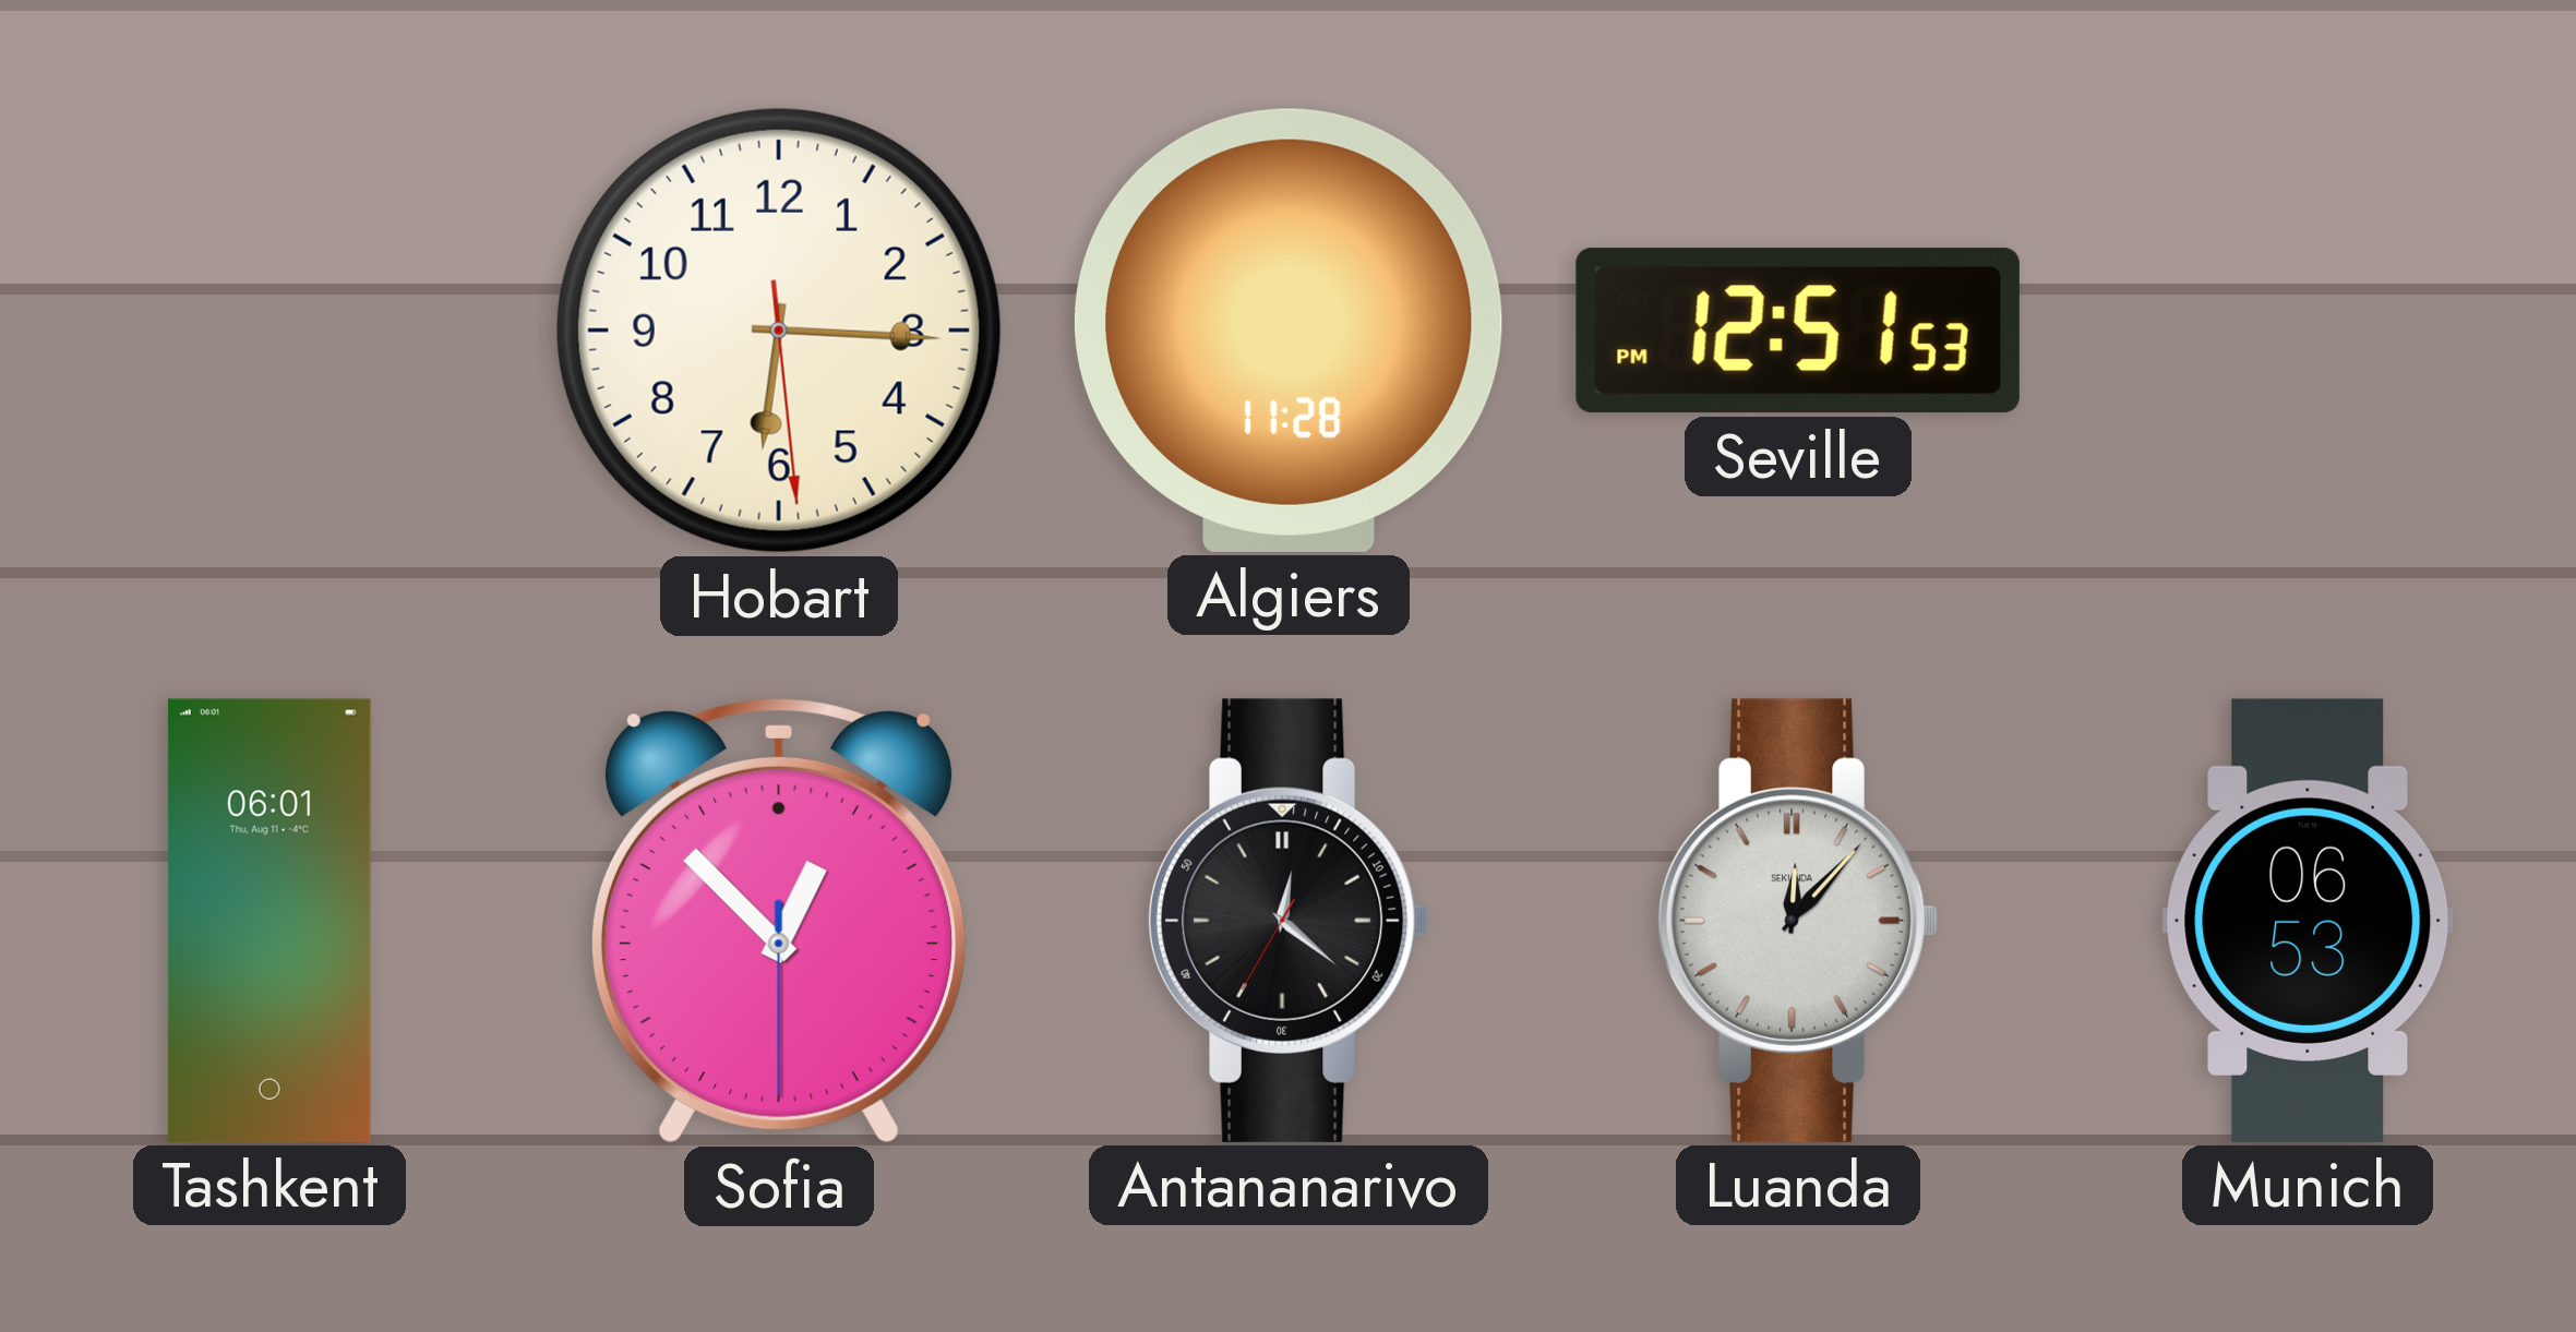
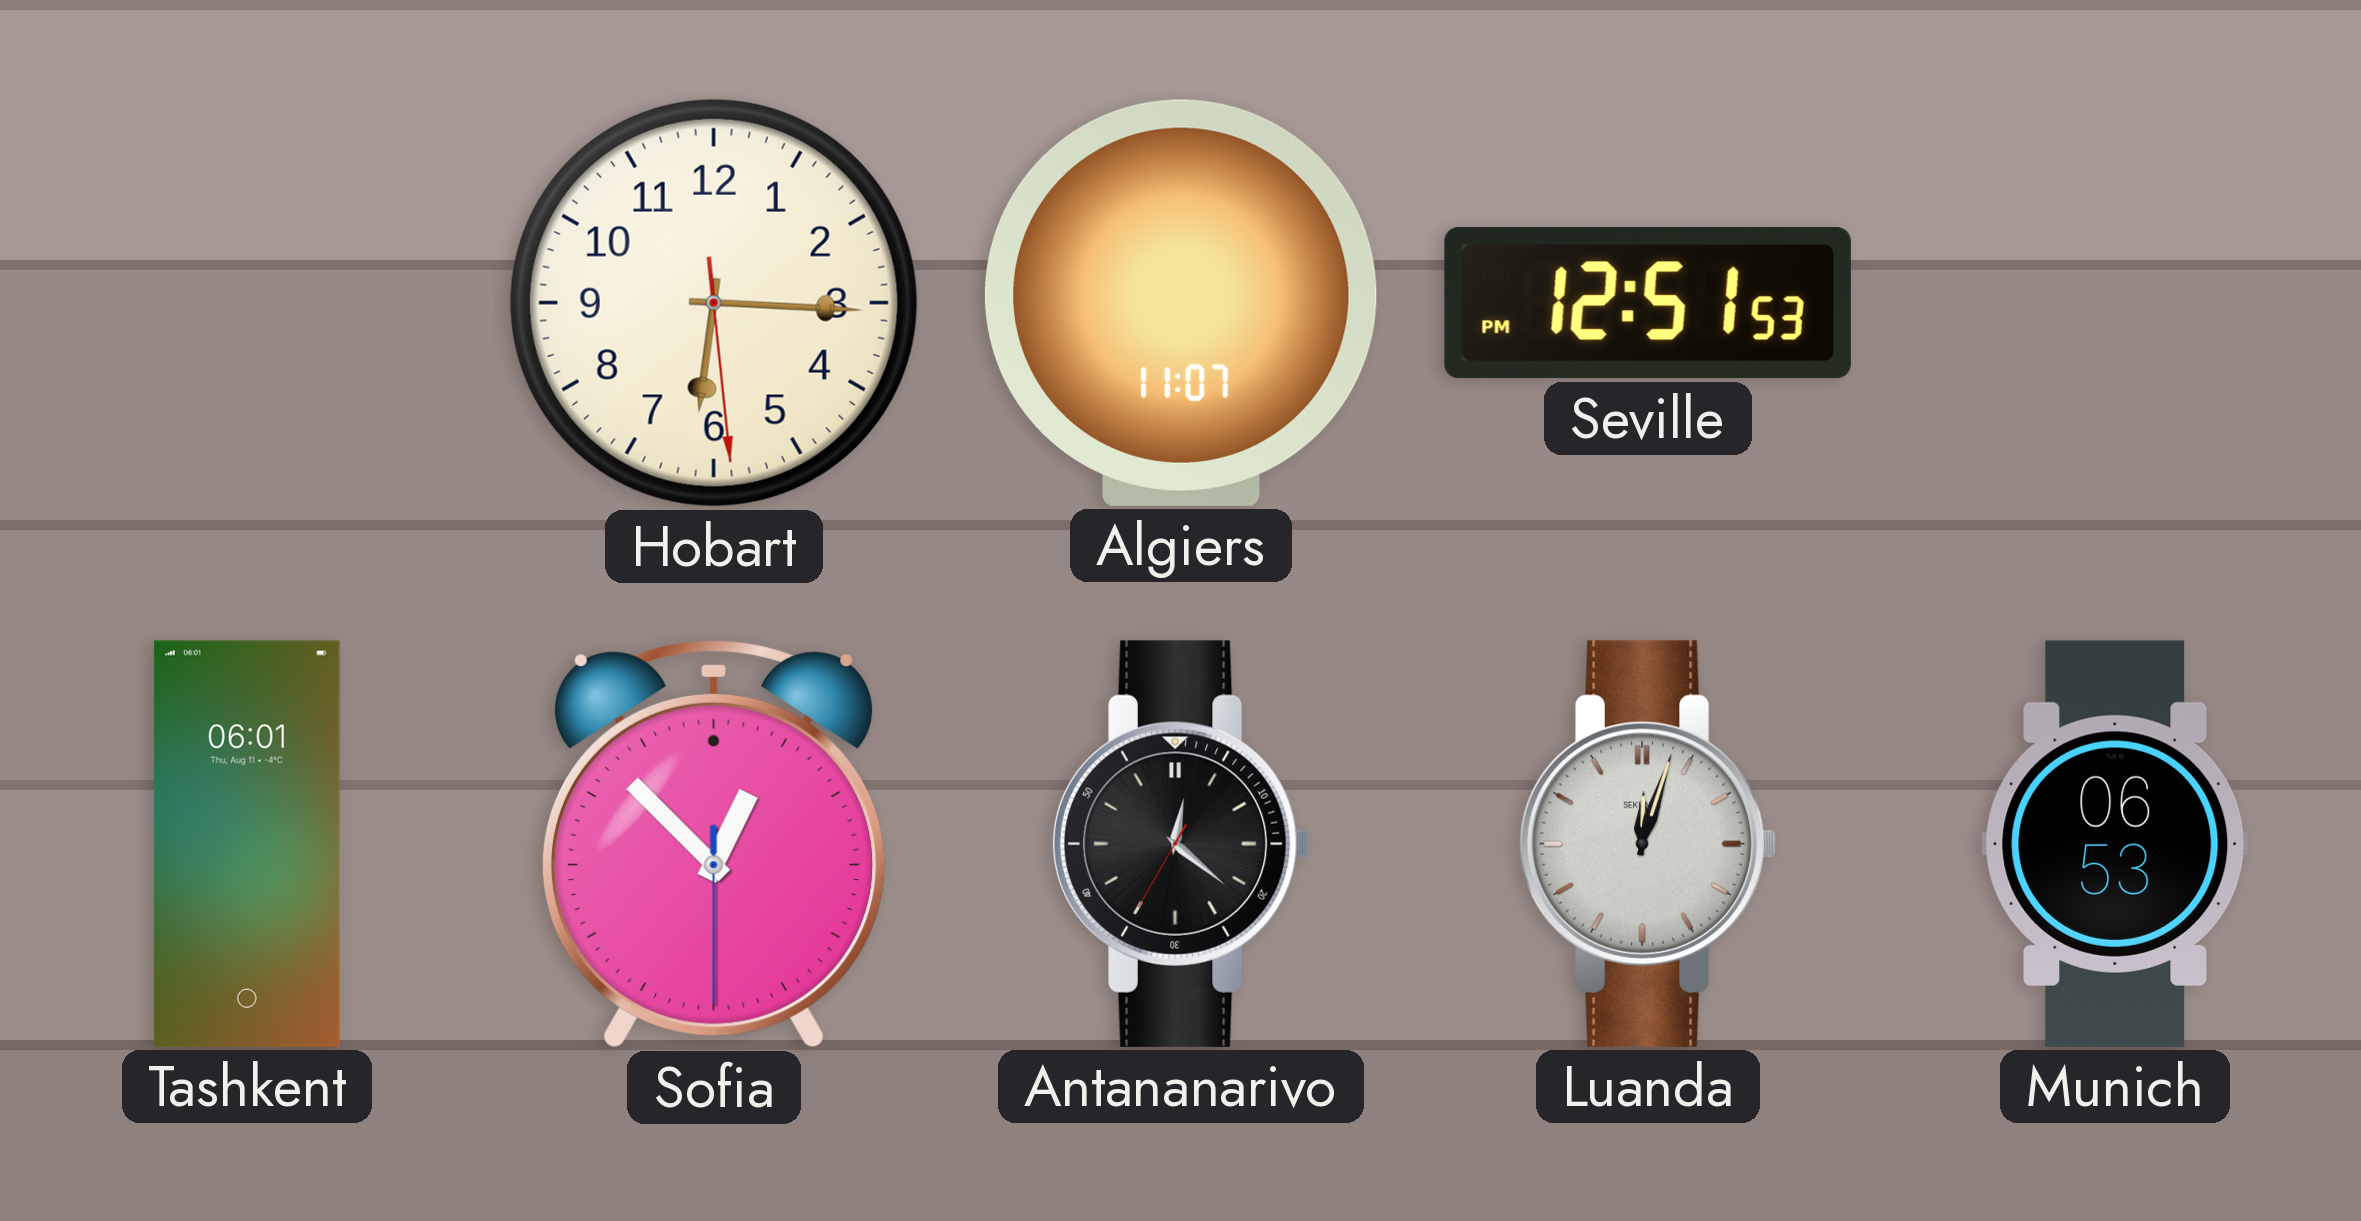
Algiers: 11:28 -> 11:07
Luanda: 12:07 -> 12:03
